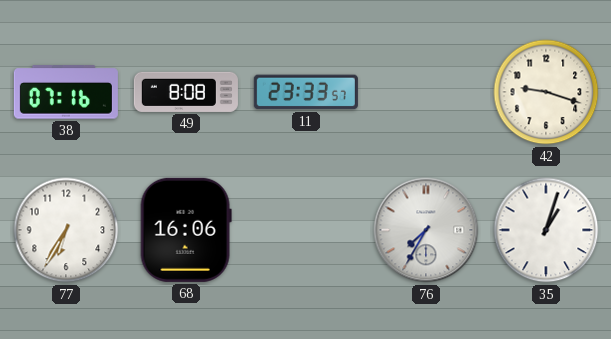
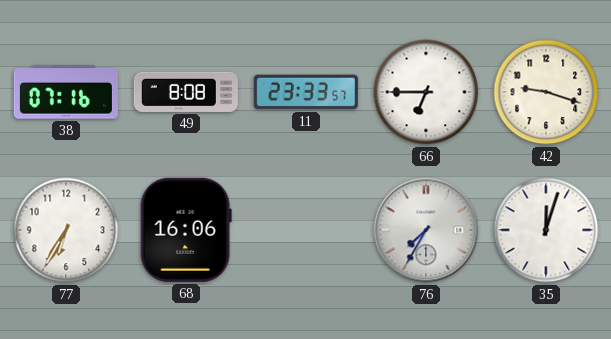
66: none -> 6:45
35: 1:03 -> 12:03
